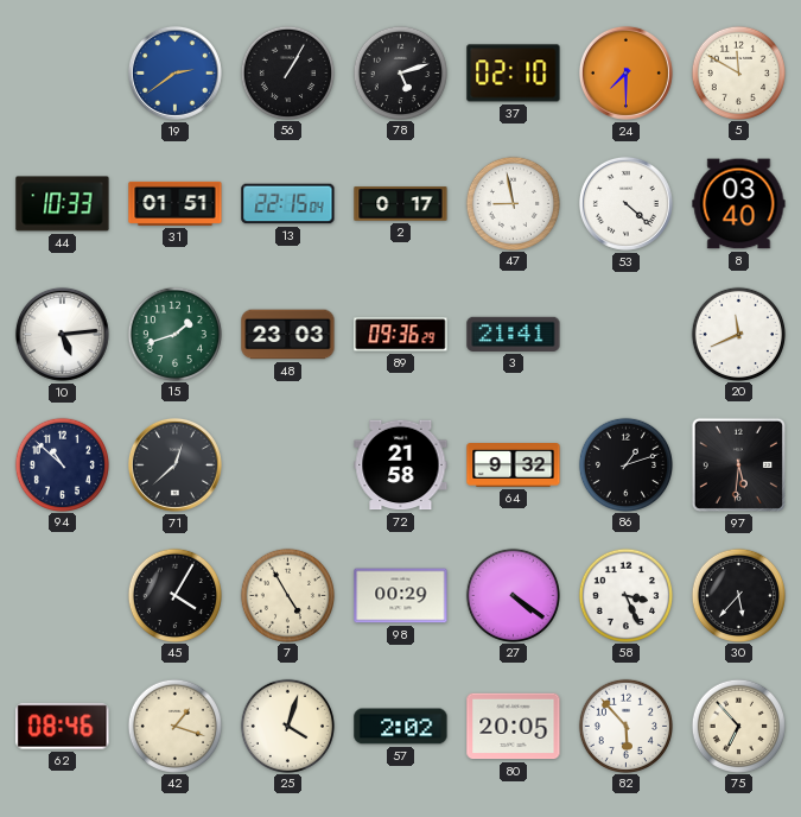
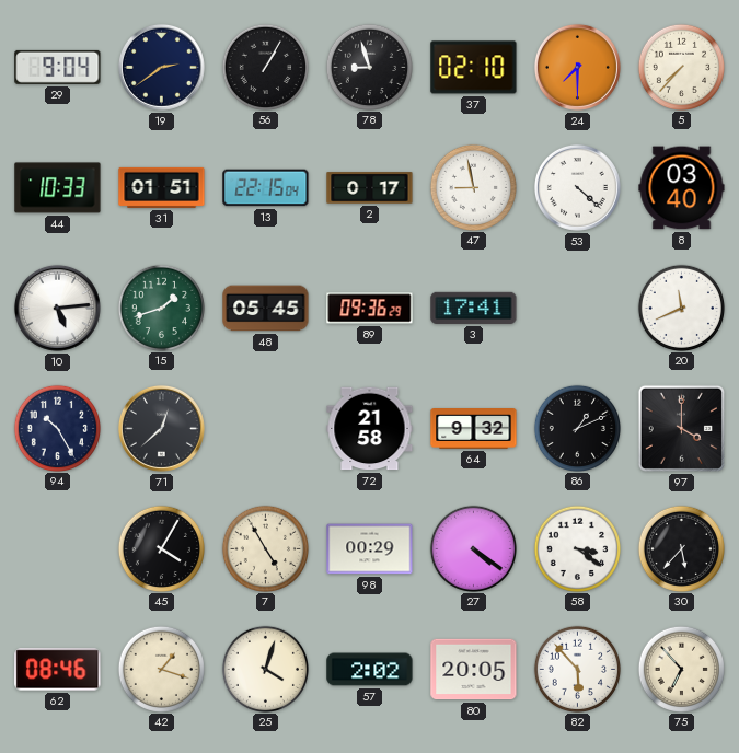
29: none -> 9:04
19 dial: blue -> navy
78: 5:12 -> 8:57
5: 11:50 -> 7:37
48: 23:03 -> 05:45
3: 21:41 -> 17:41
94: 10:52 -> 10:25
86: 1:12 -> 1:11
97: 5:31 -> 4:00
58: 3:26 -> 3:21
